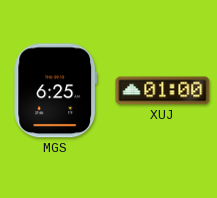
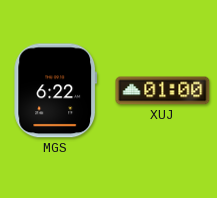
MGS: 6:25 -> 6:22
